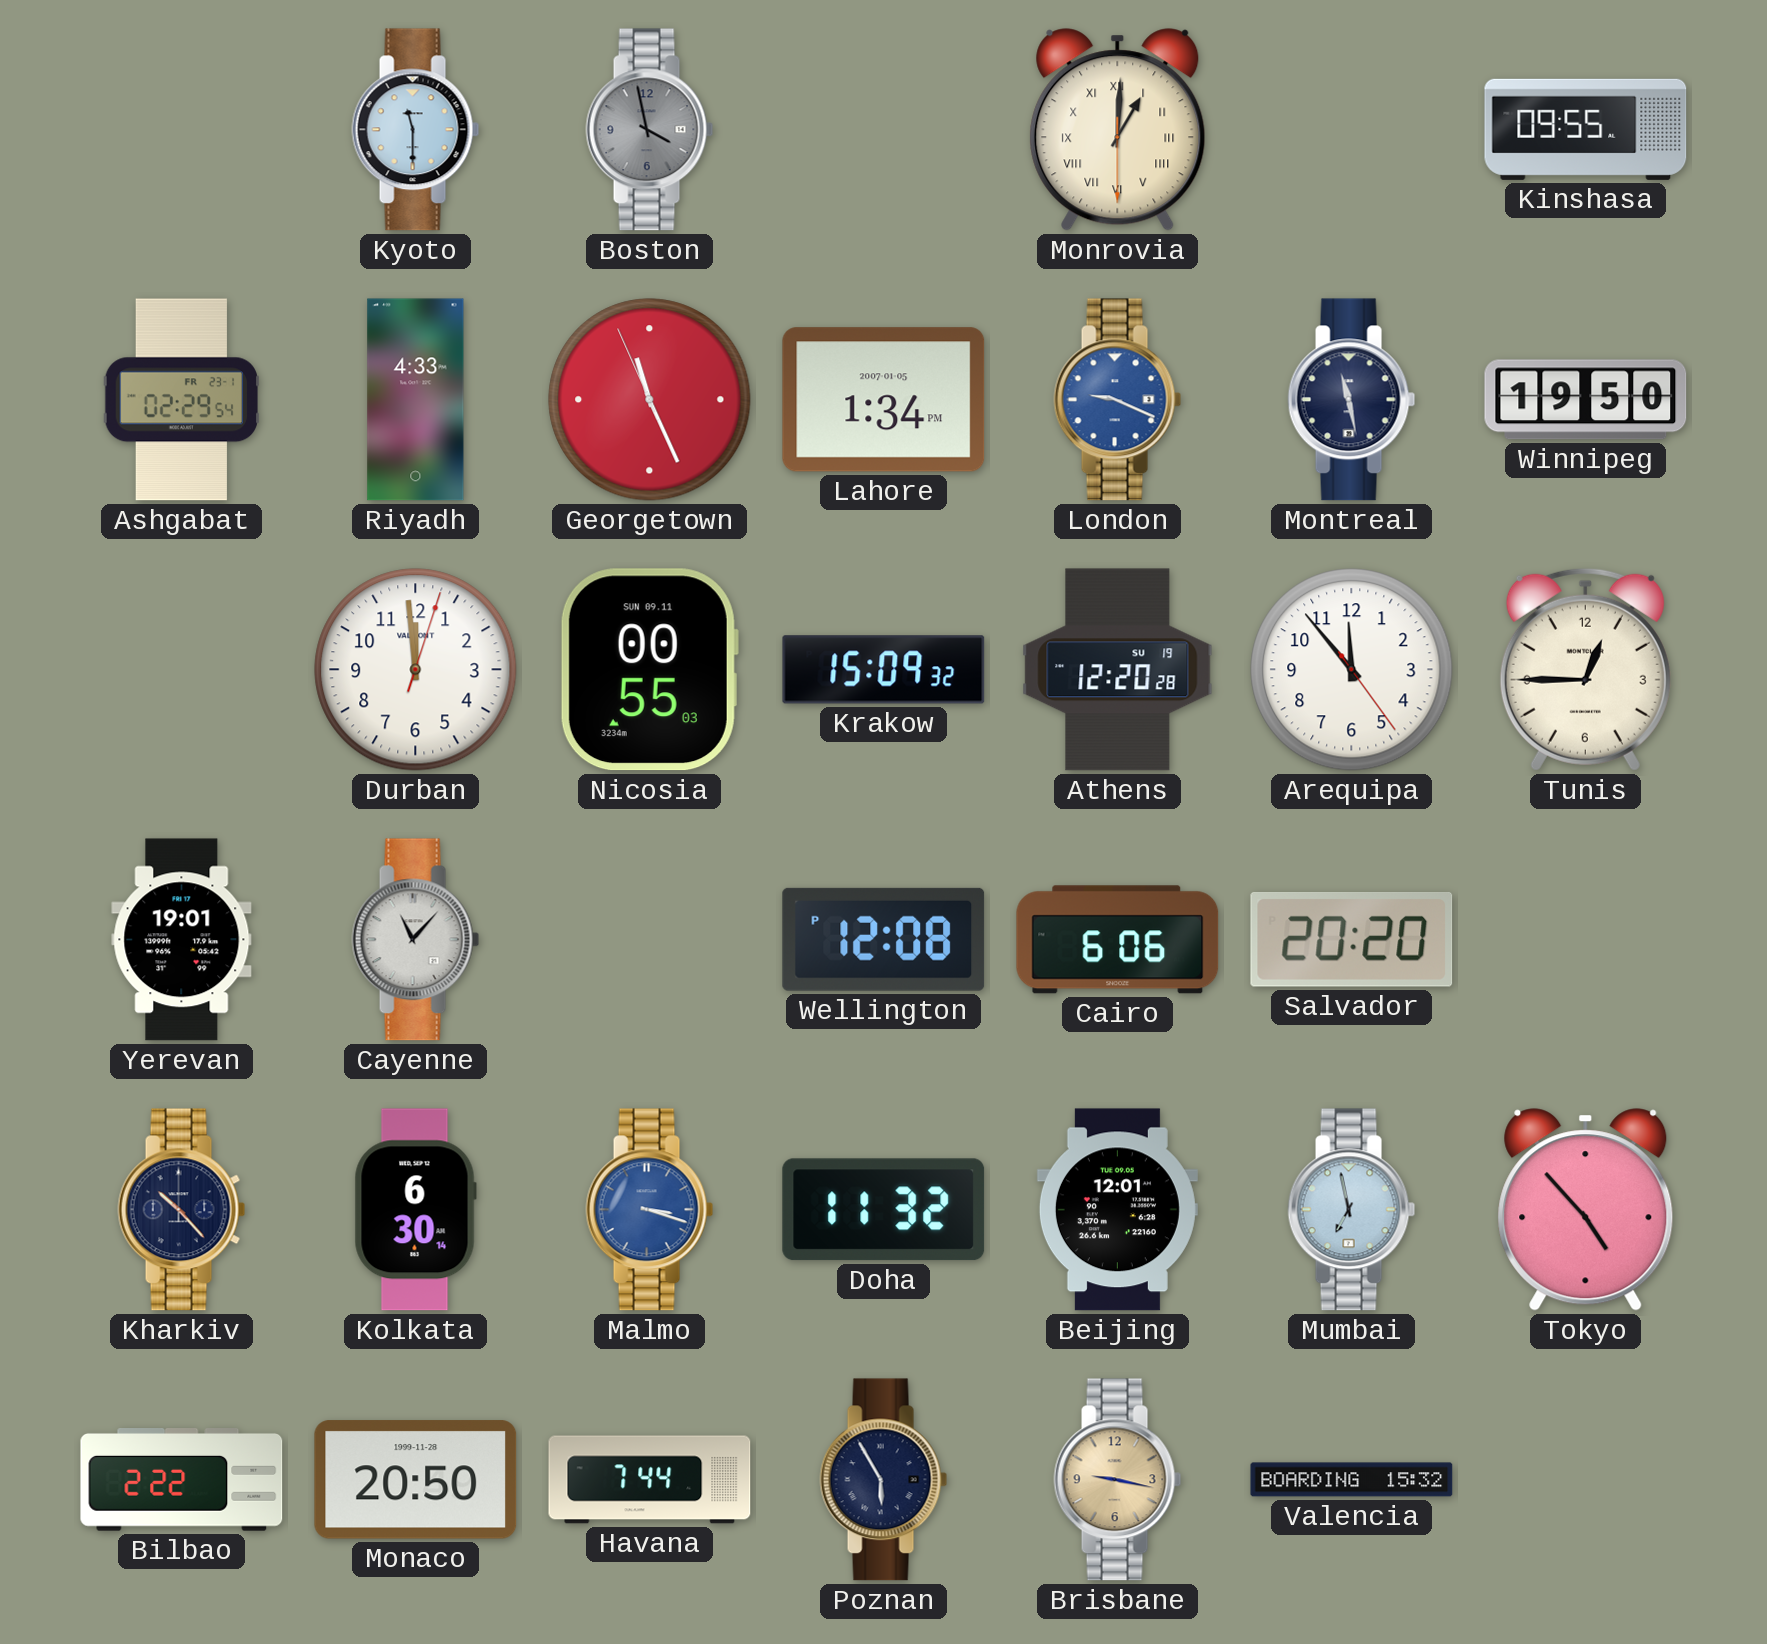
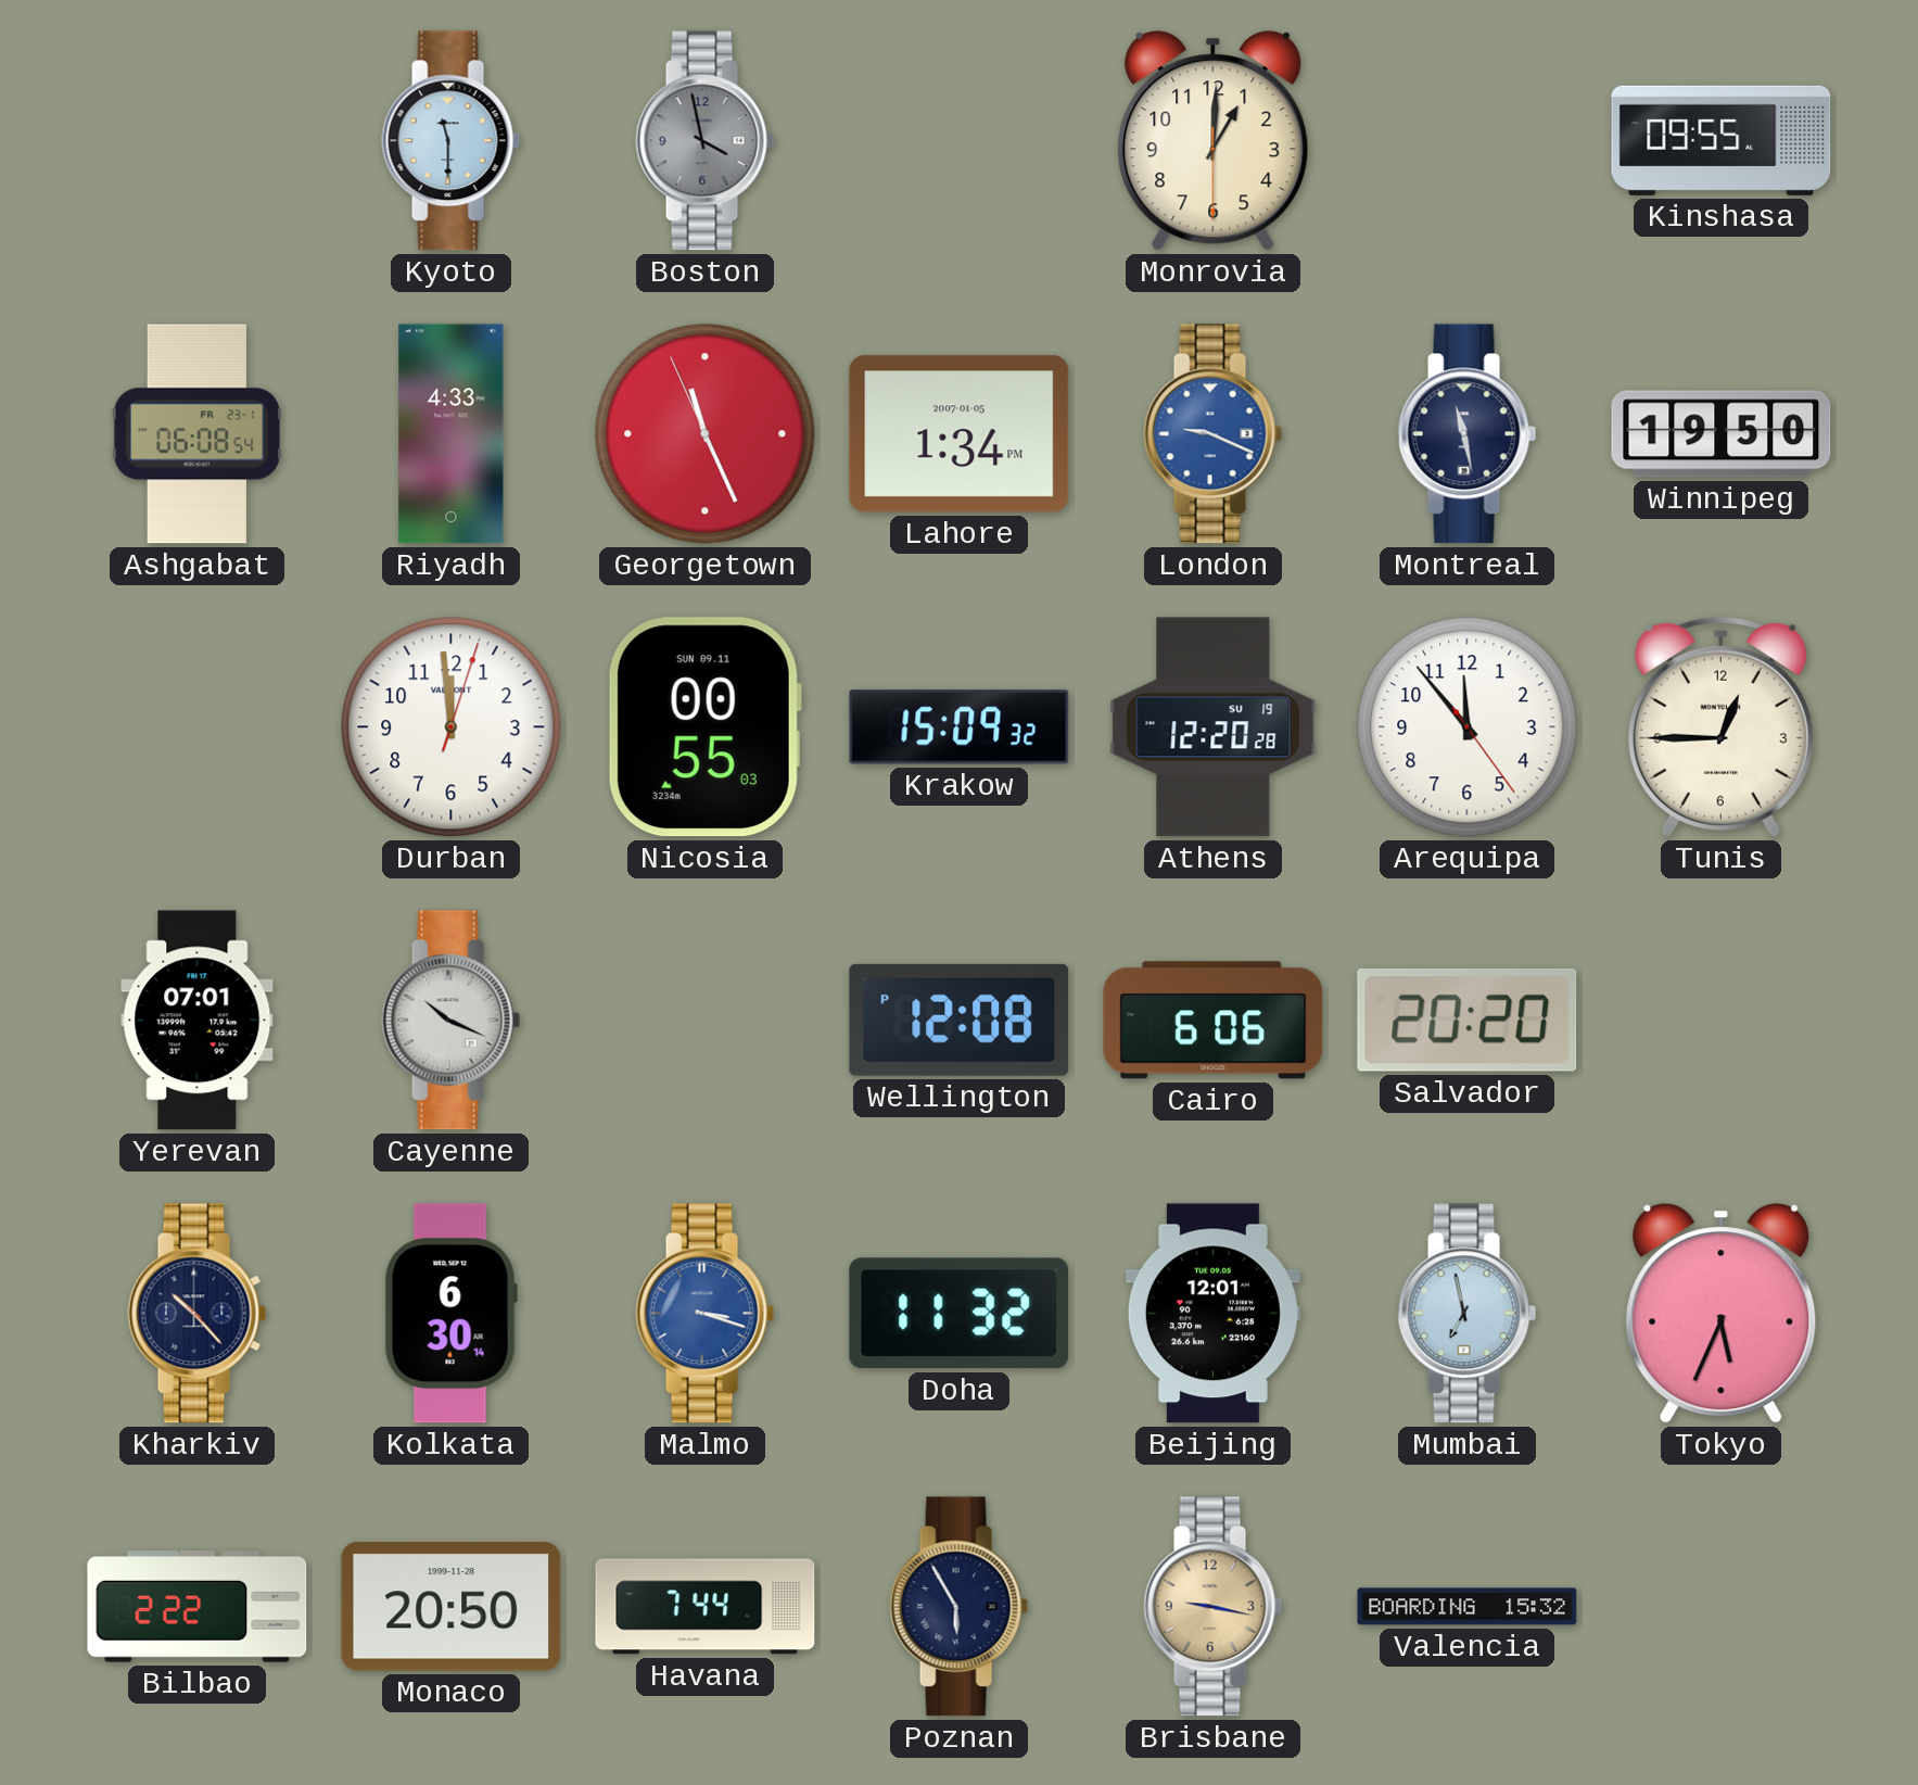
Monrovia numerals: Roman -> Arabic
Ashgabat: 02:29 -> 06:08
Yerevan: 19:01 -> 07:01
Cayenne: 11:07 -> 10:19
Tokyo: 4:53 -> 5:34
